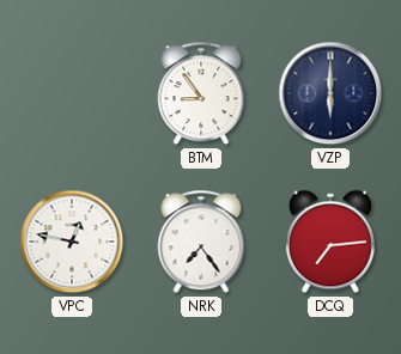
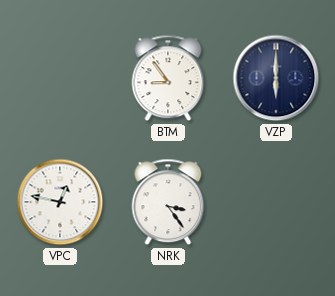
NRK: 7:24 -> 3:24
DCQ: 7:14 -> none
